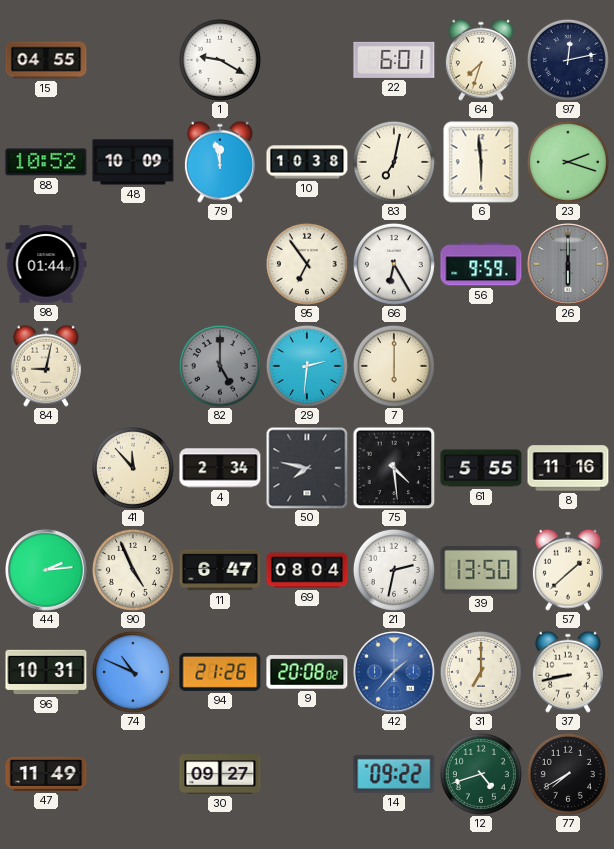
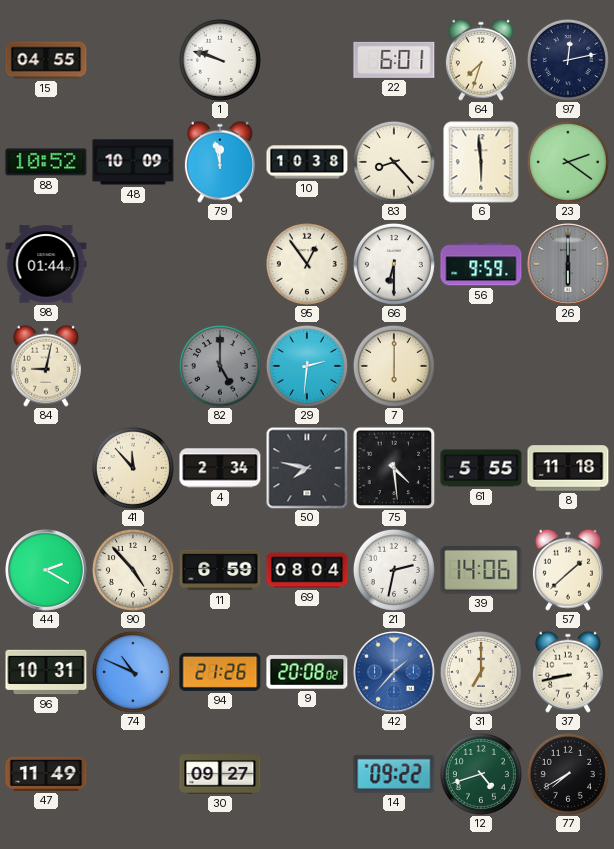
1: 9:20 -> 9:48
83: 7:02 -> 8:23
23: 2:18 -> 2:21
95: 6:54 -> 12:54
66: 6:25 -> 6:30
8: 11:16 -> 11:18
44: 2:14 -> 2:20
90: 4:56 -> 4:53
11: 6:47 -> 6:59
39: 13:50 -> 14:06
